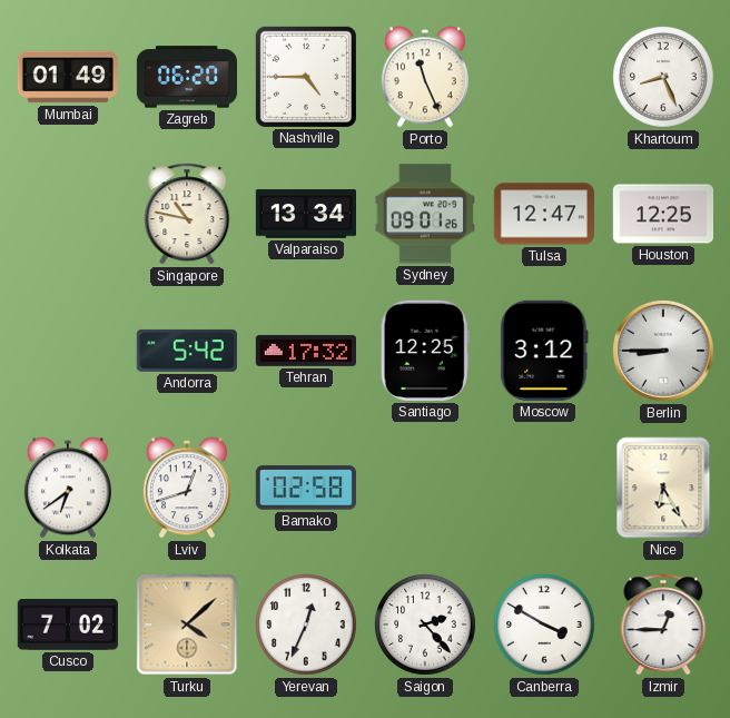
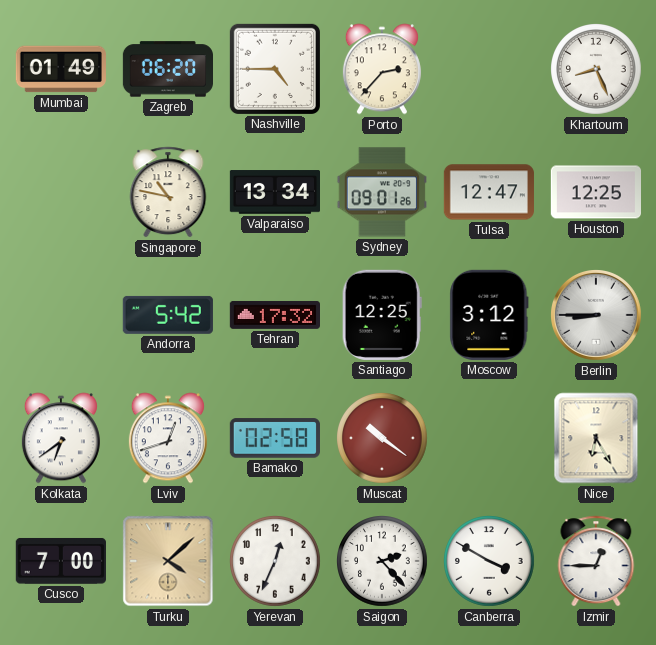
Porto: 11:26 -> 2:37
Muscat: none -> 10:21
Cusco: 7:02 -> 7:00
